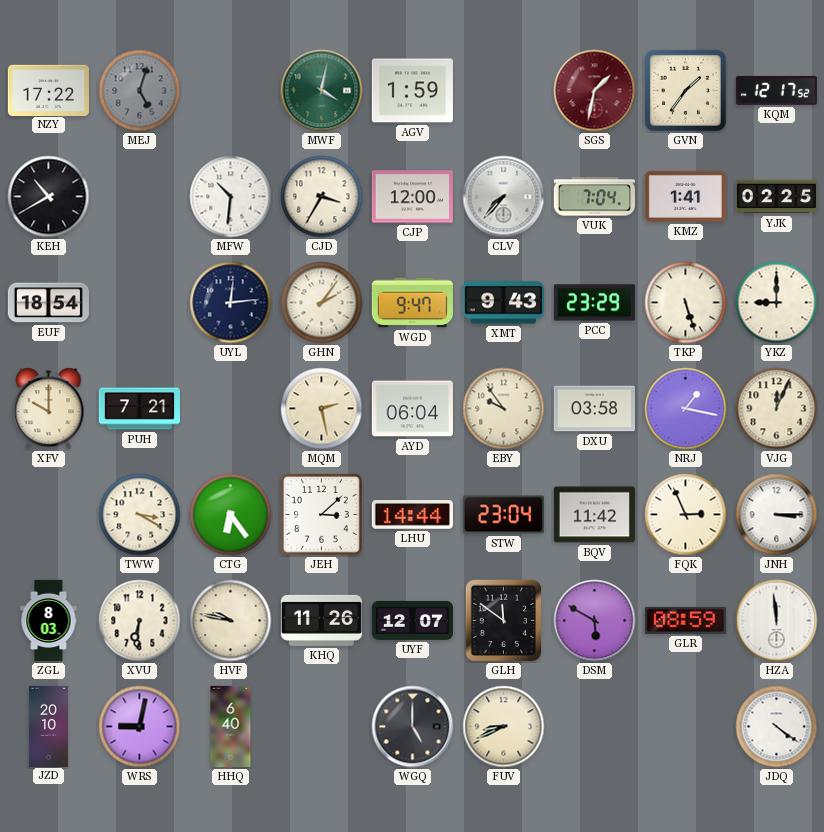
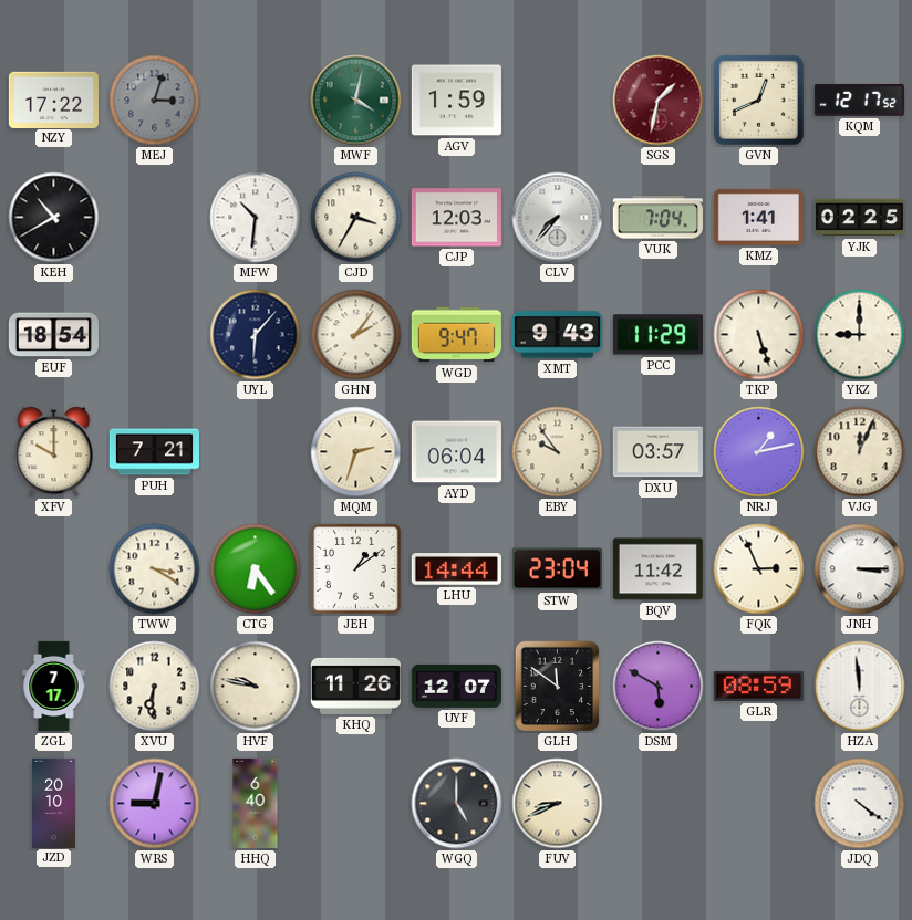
MEJ: 5:03 -> 3:03
GVN: 1:36 -> 12:41
CJP: 12:00 -> 12:03
UYL: 12:14 -> 6:07
PCC: 23:29 -> 11:29
MQM: 2:28 -> 2:33
DXU: 03:58 -> 03:57
NRJ: 1:17 -> 1:13
JEH: 3:08 -> 1:09
ZGL: 8:03 -> 7:17
